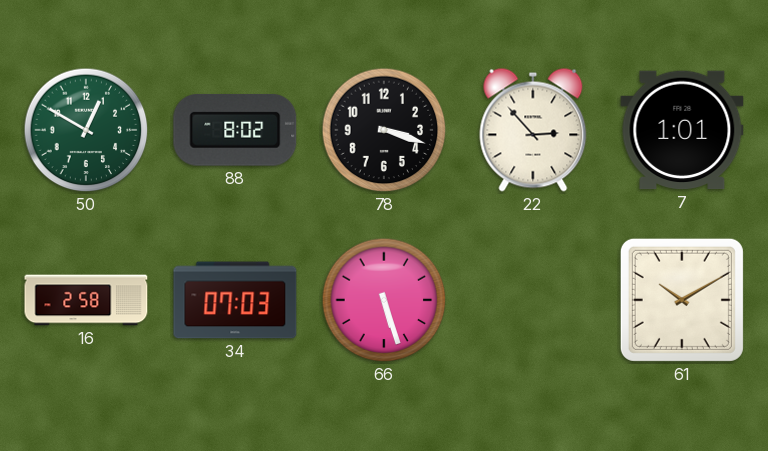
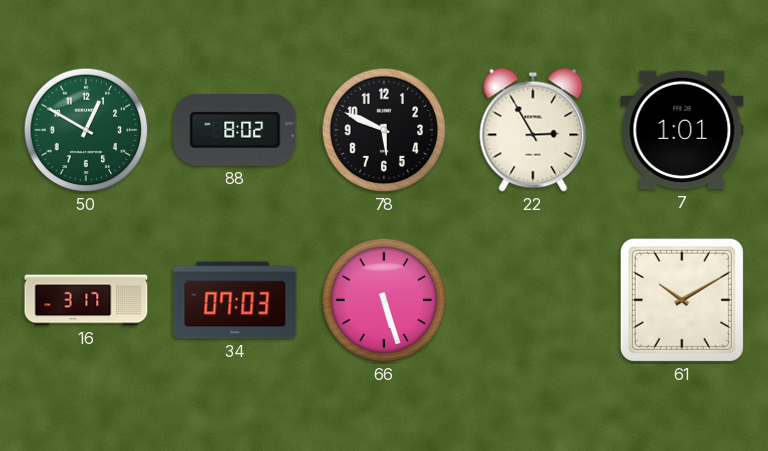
78: 3:18 -> 5:49
22: 2:53 -> 2:55
16: 2:58 -> 3:17
